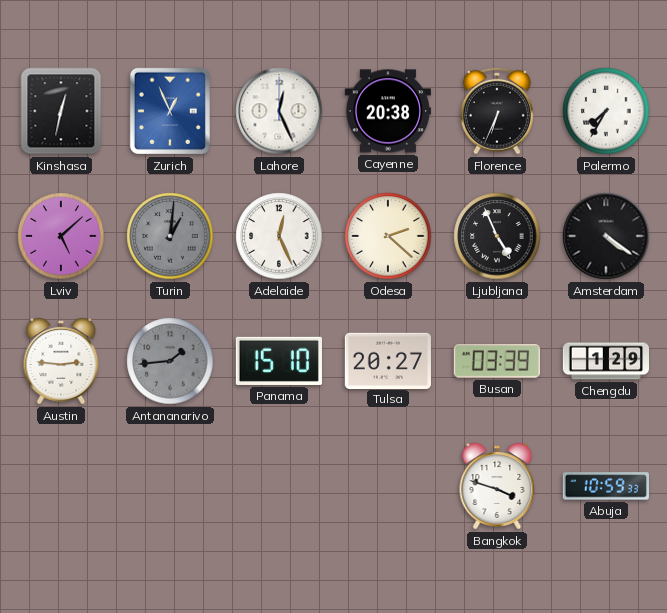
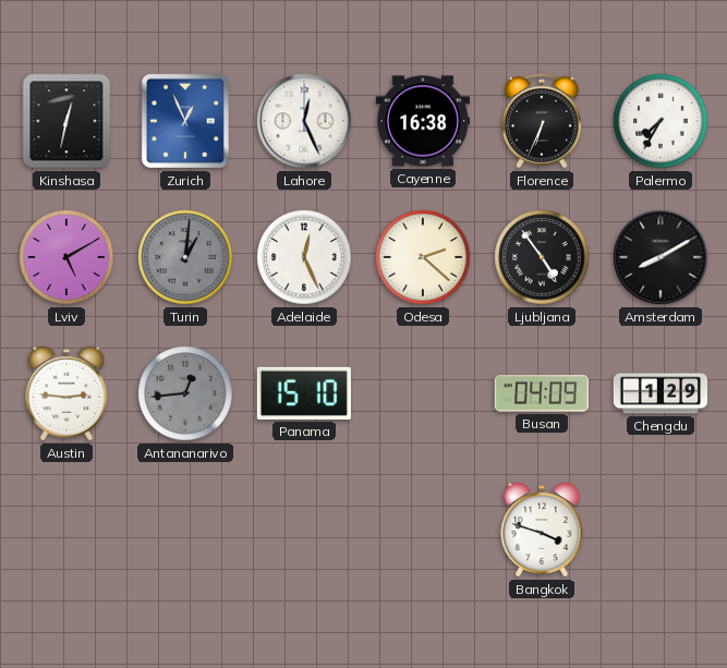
Cayenne: 20:38 -> 16:38
Lviv: 5:08 -> 5:10
Ljubljana: 4:56 -> 4:54
Amsterdam: 4:21 -> 8:10
Antananarivo: 1:44 -> 12:44
Tulsa: 20:27 -> none
Busan: 03:39 -> 04:09
Abuja: 10:59 -> none
